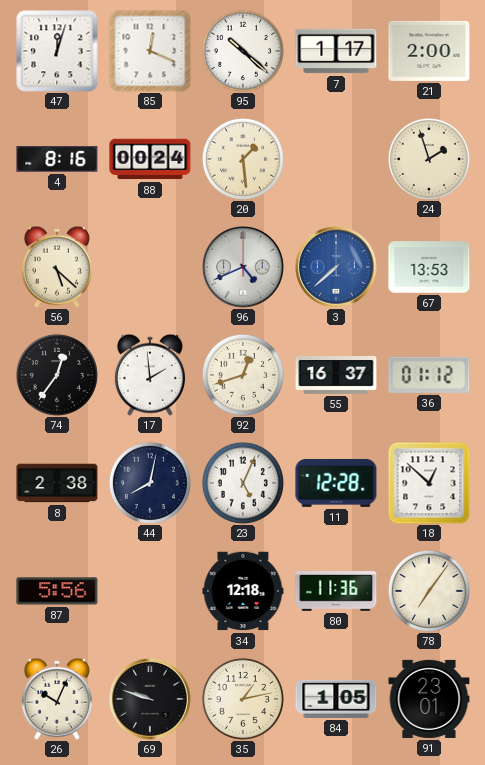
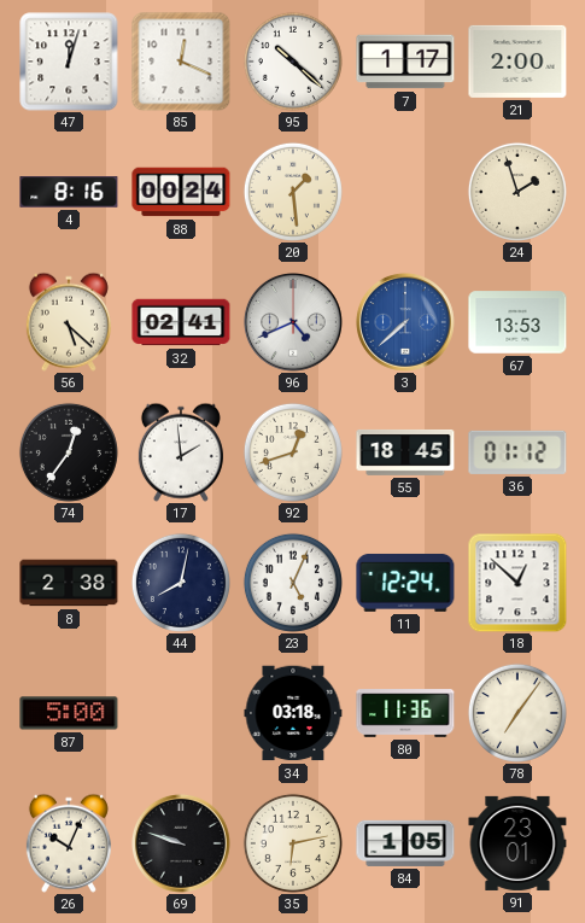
32: none -> 02:41
55: 16:37 -> 18:45
11: 12:28 -> 12:24
87: 5:56 -> 5:00
34: 12:18 -> 03:18
35: 1:13 -> 6:13
